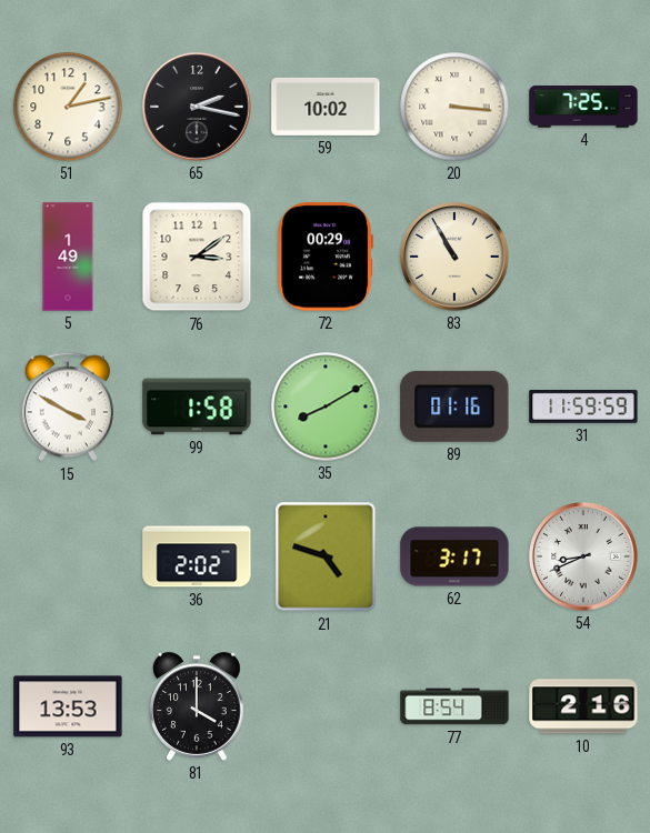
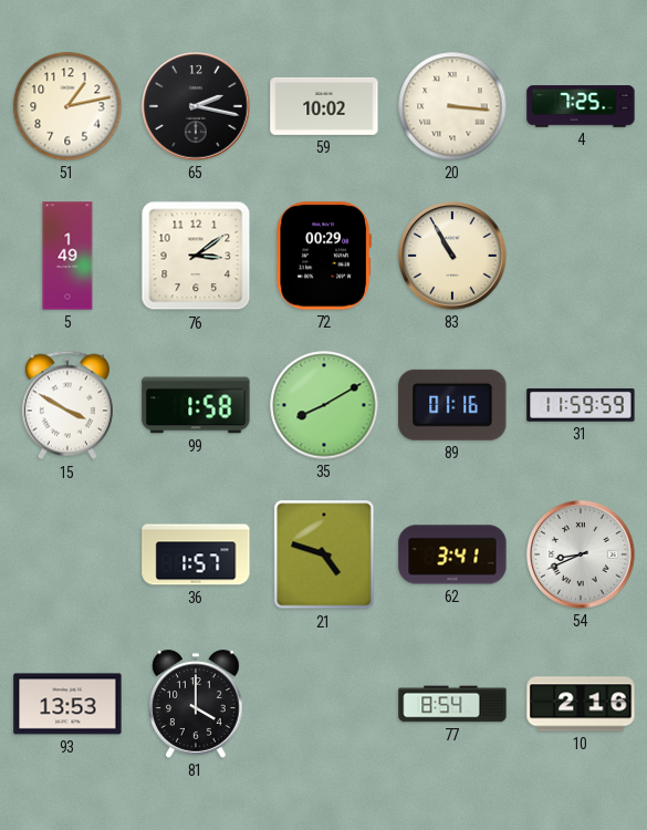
36: 2:02 -> 1:57
62: 3:17 -> 3:41
